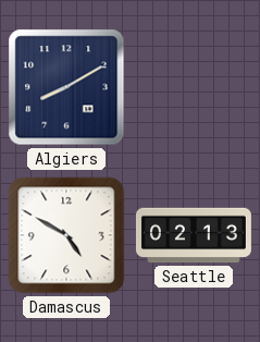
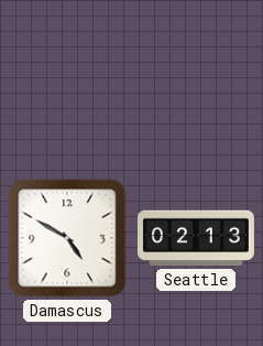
Algiers: 8:10 -> none
